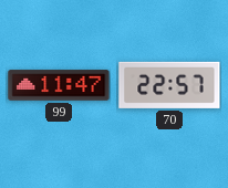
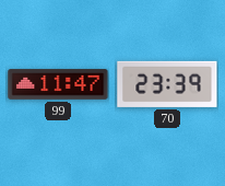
70: 22:57 -> 23:39
